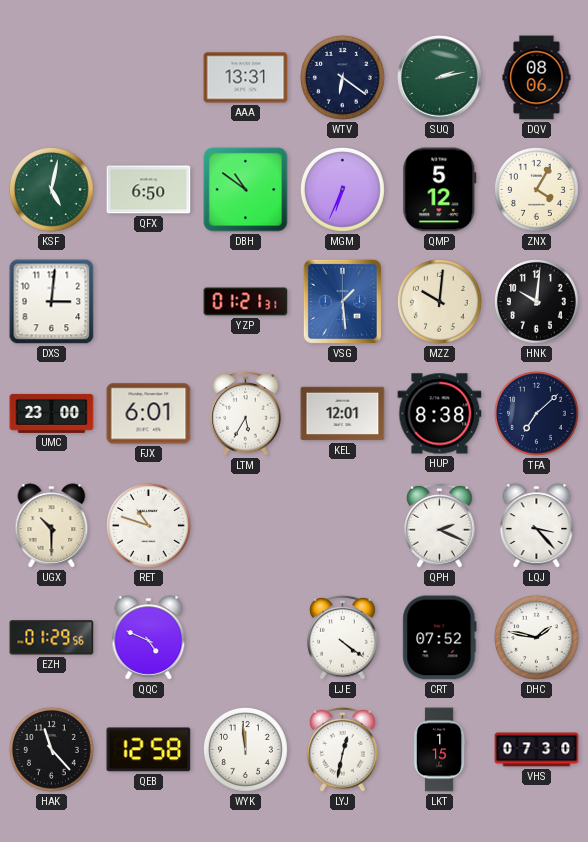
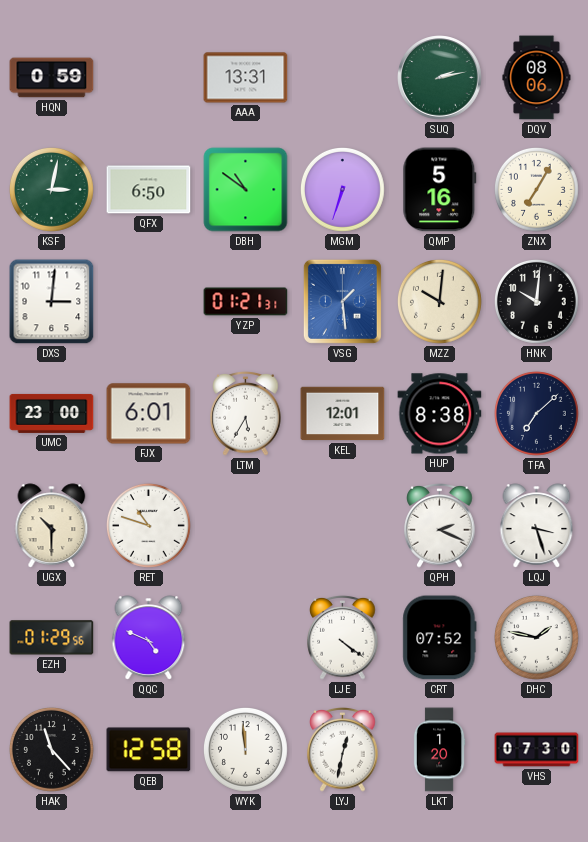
HQN: none -> 0:59
WTV: 6:21 -> none
KSF: 5:02 -> 3:02
MGM: 6:34 -> 6:33
QMP: 5:12 -> 5:16
ZNX: 4:05 -> 7:05
LQJ: 3:23 -> 3:27
LKT: 1:15 -> 1:20
